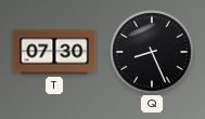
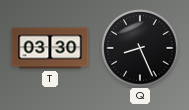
T: 07:30 -> 03:30
